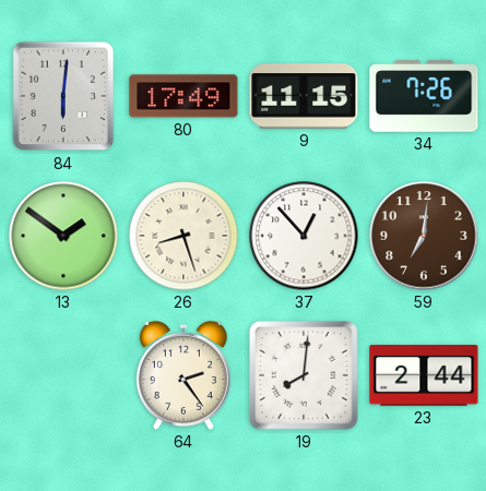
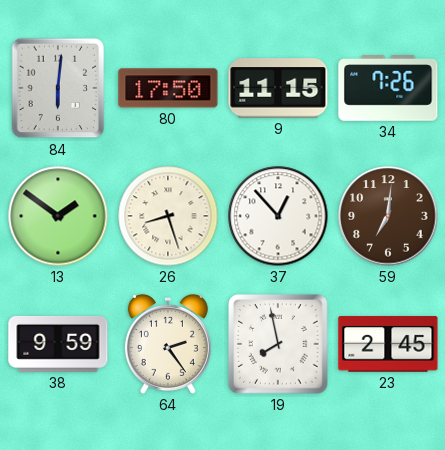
80: 17:49 -> 17:50
38: none -> 9:59
19: 8:01 -> 7:58
23: 2:44 -> 2:45
